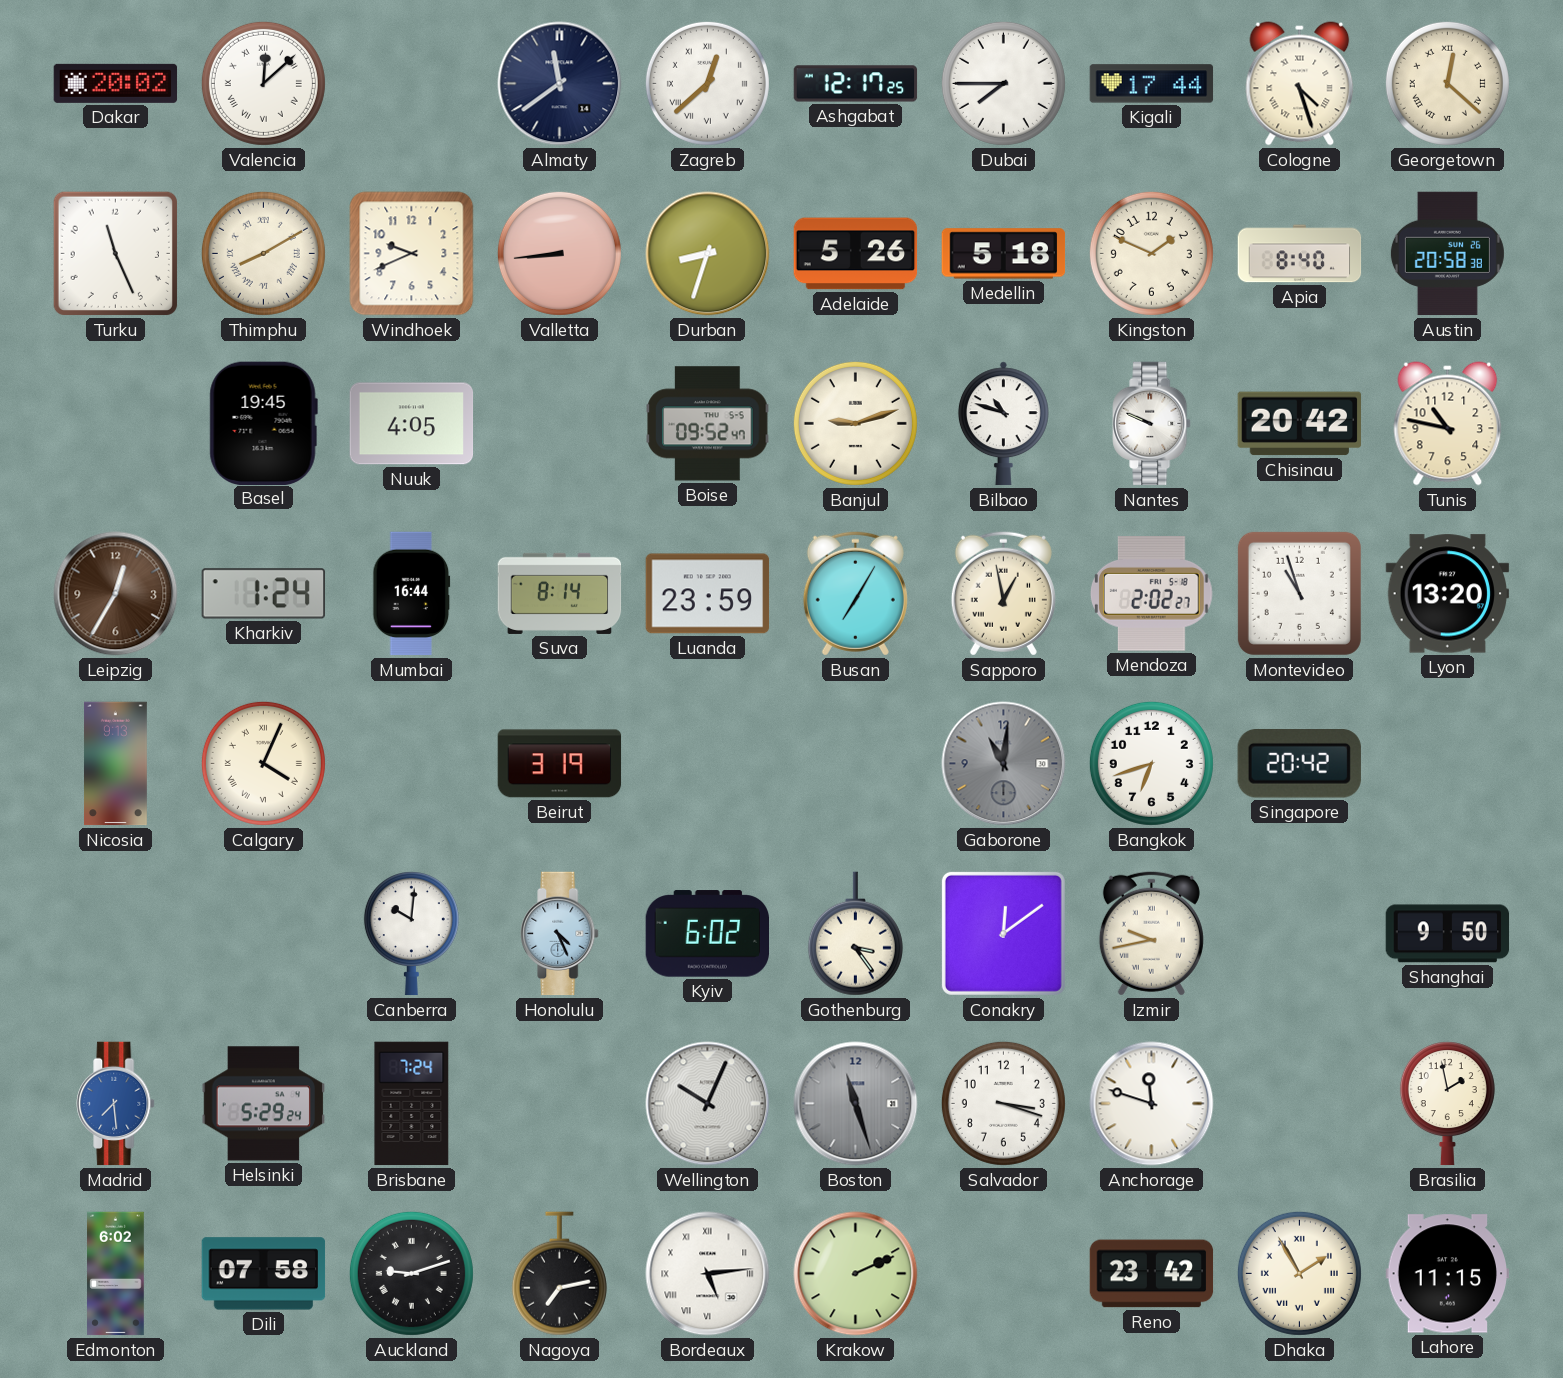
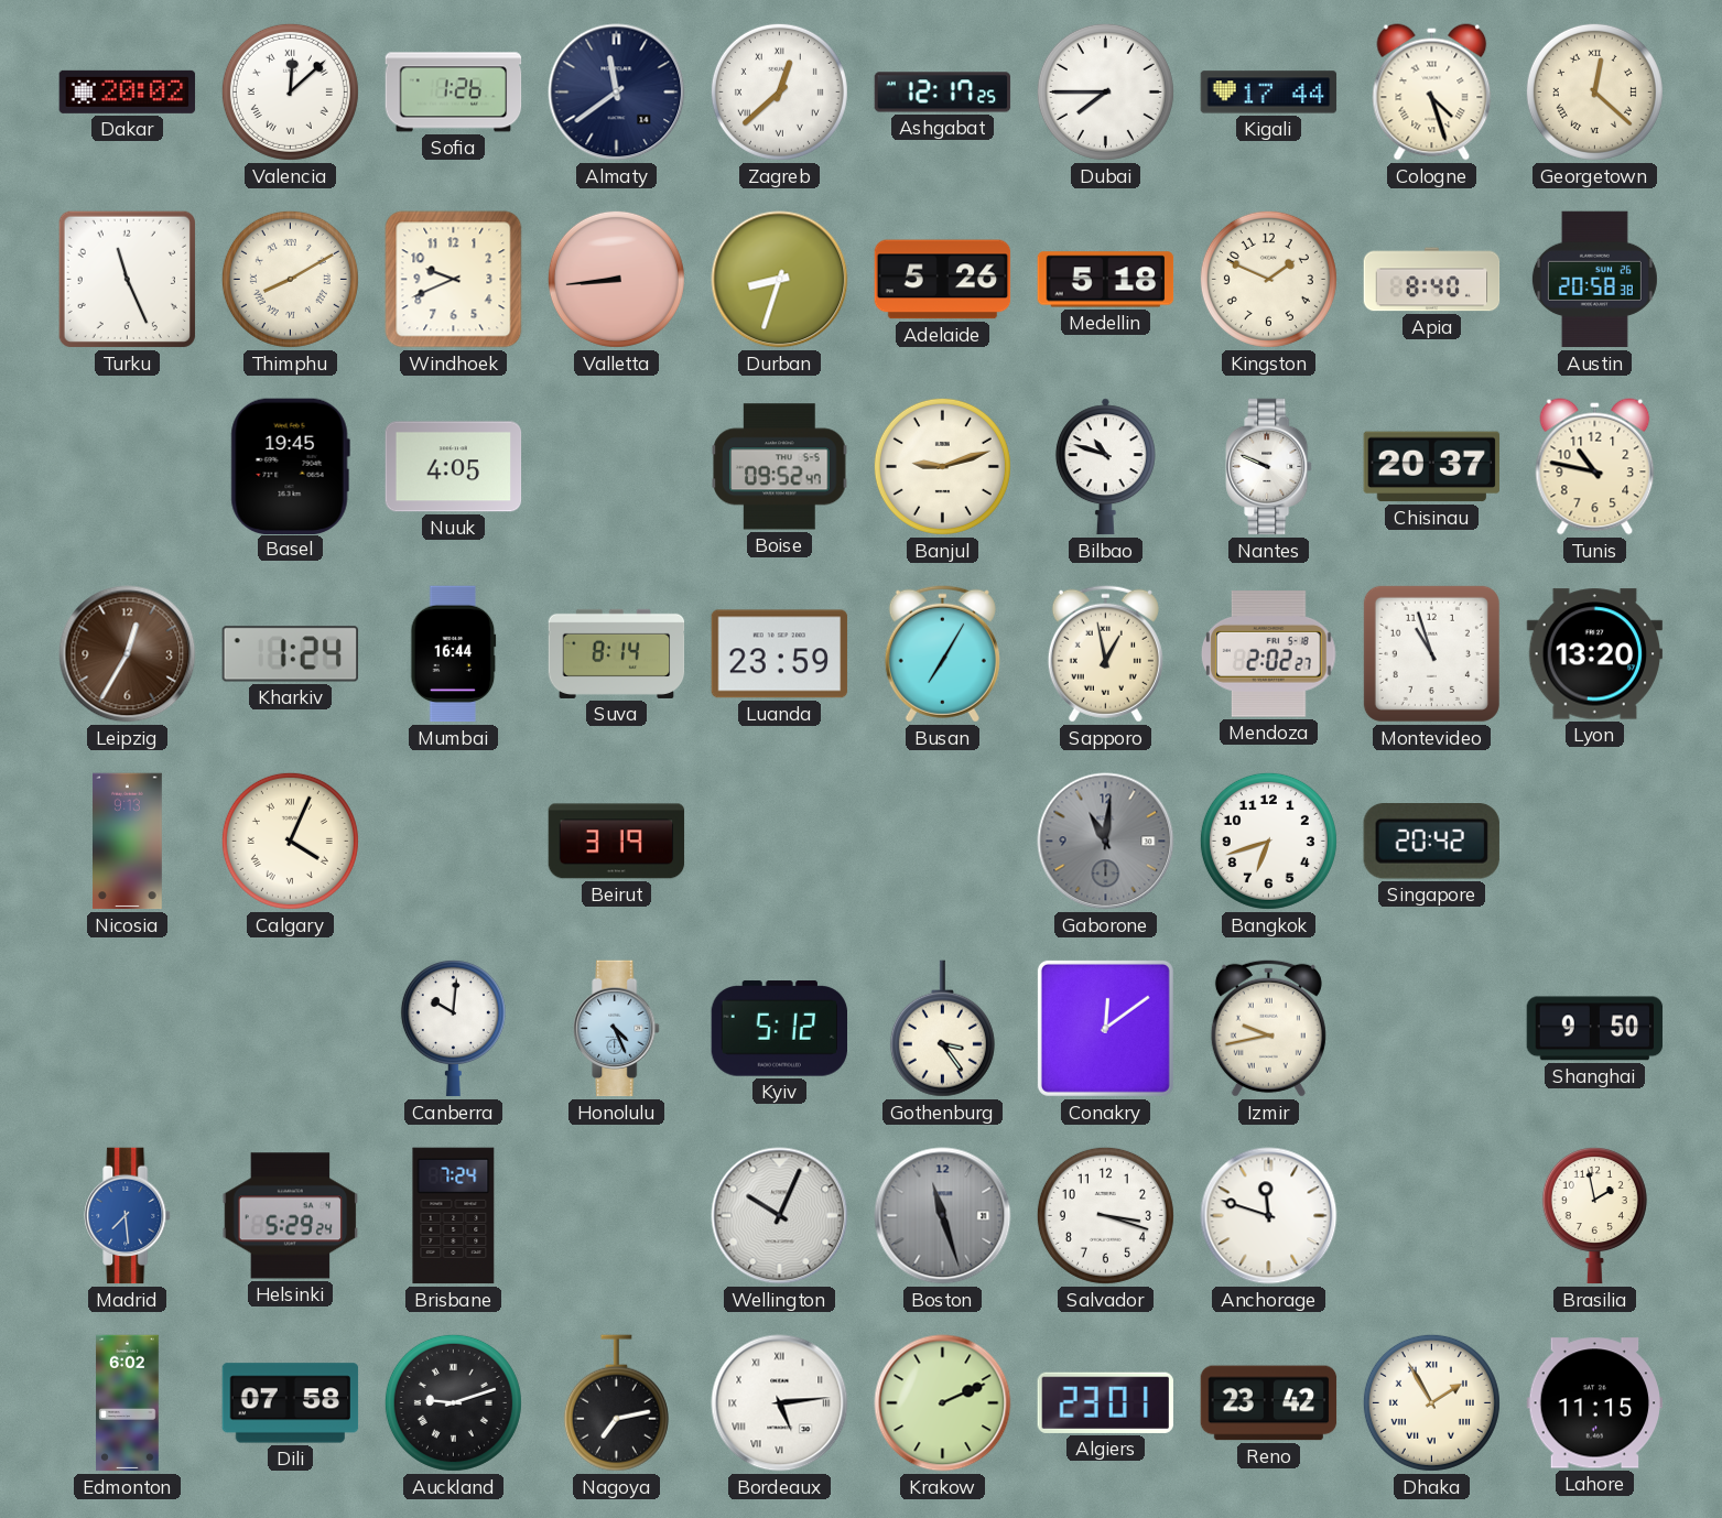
Sofia: none -> 1:26
Chisinau: 20:42 -> 20:37
Kyiv: 6:02 -> 5:12
Algiers: none -> 23:01
